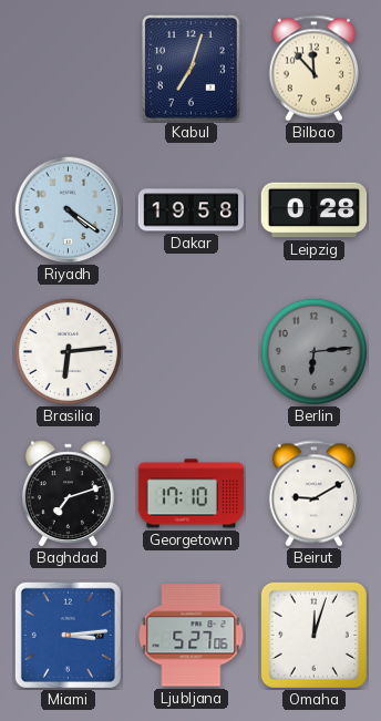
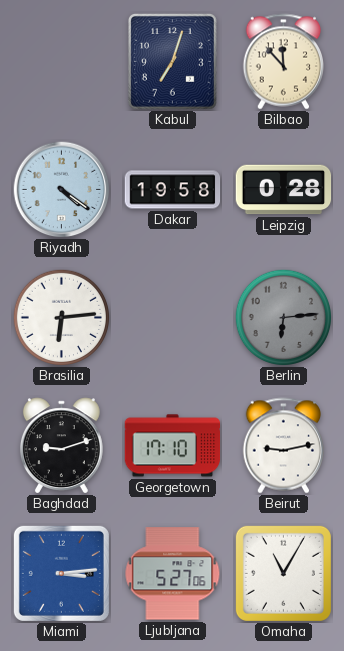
Baghdad: 7:12 -> 9:12
Beirut: 9:10 -> 9:13
Omaha: 12:03 -> 11:05
